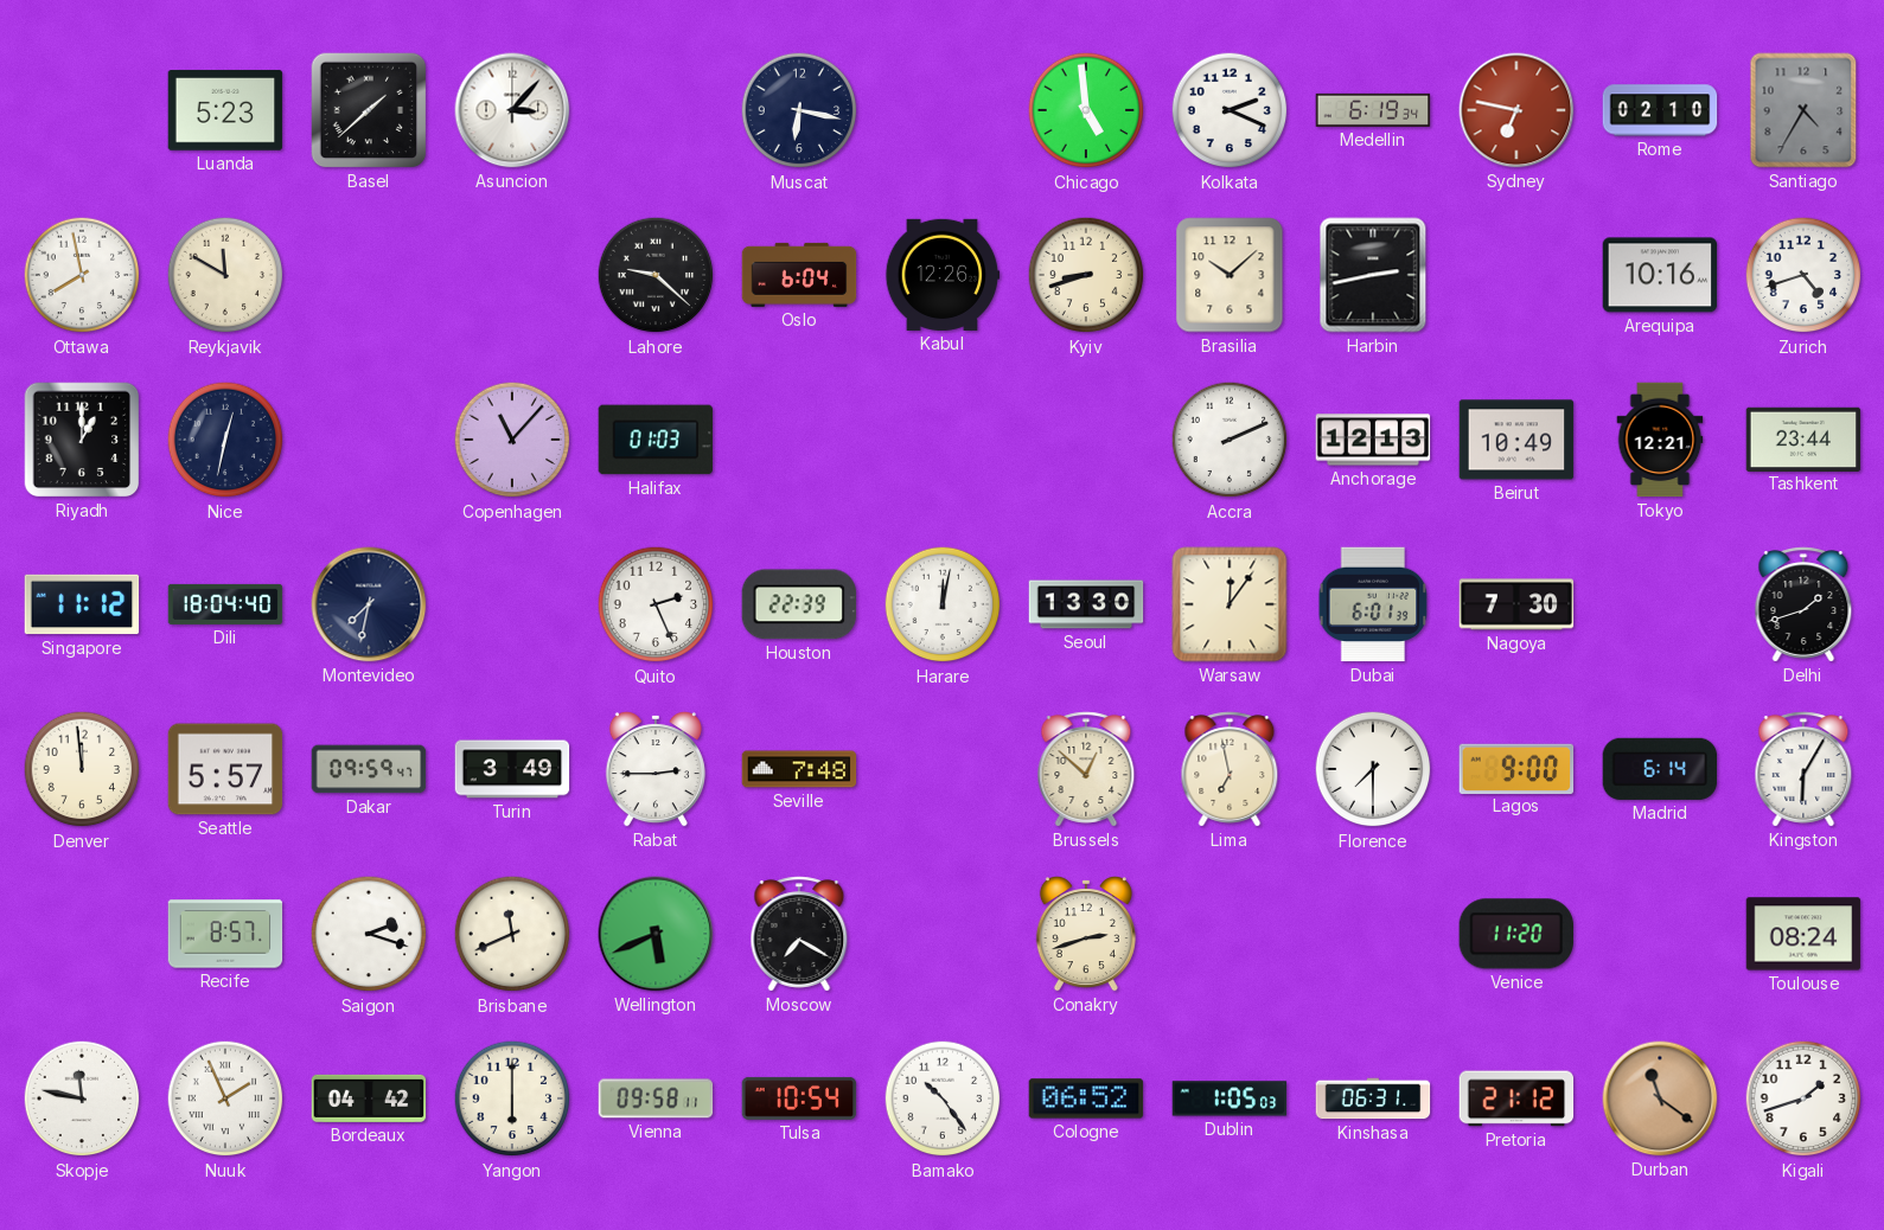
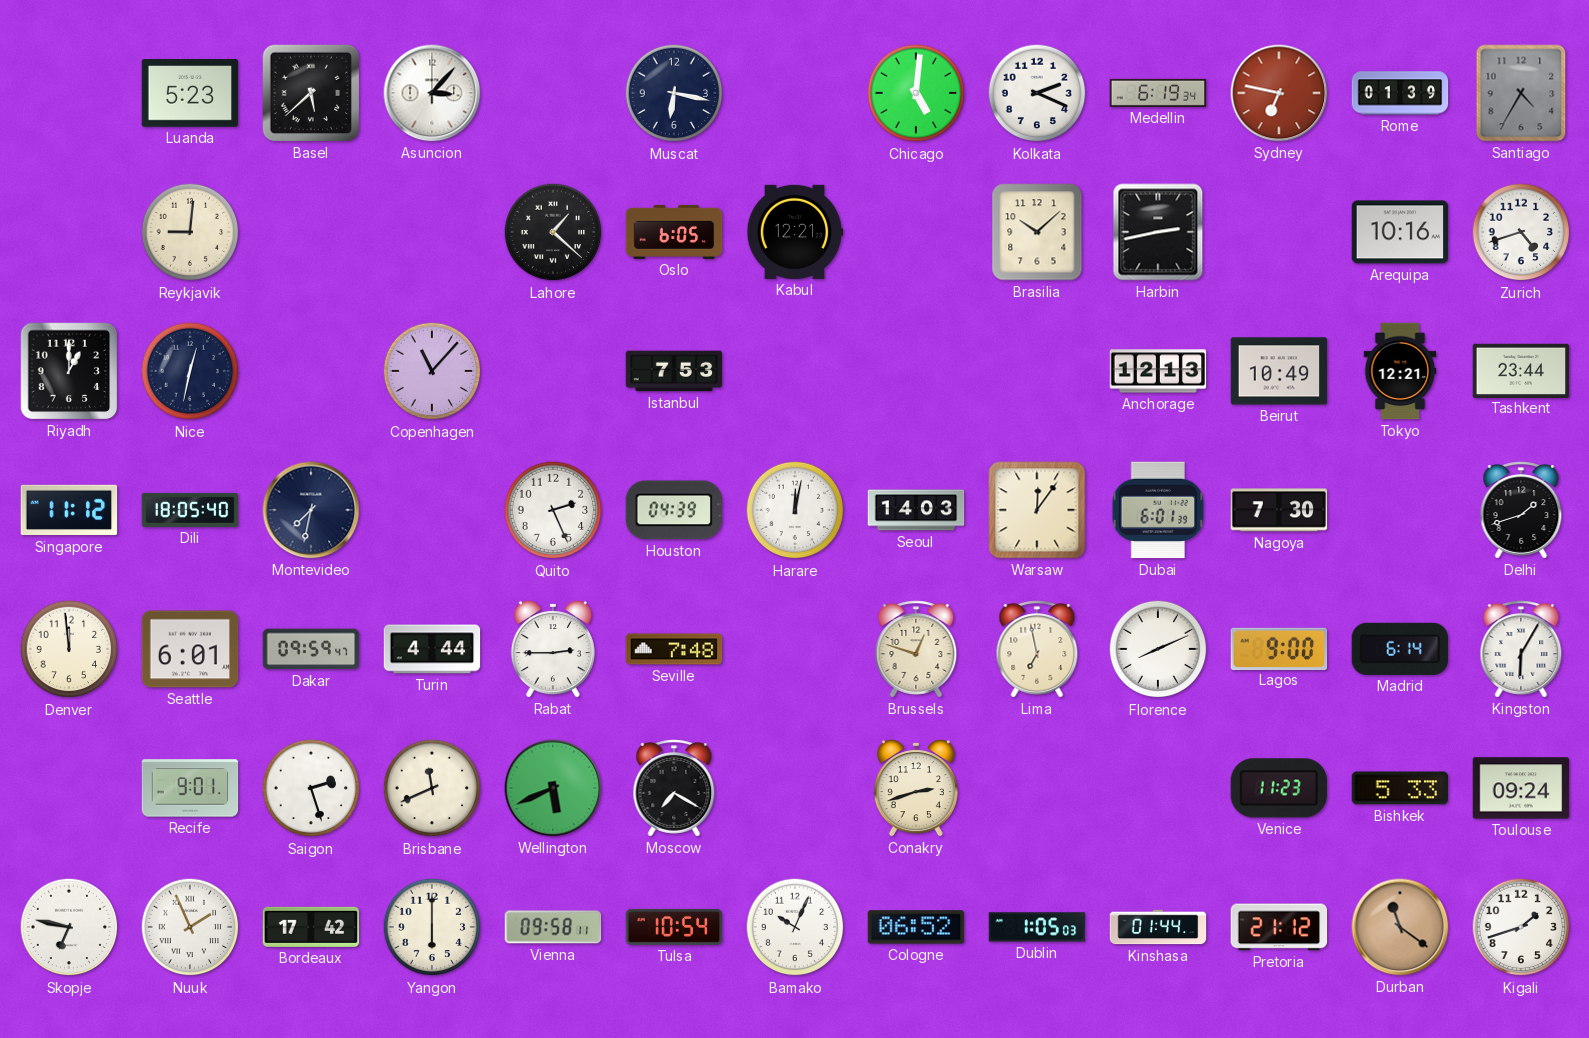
Basel: 1:38 -> 5:38
Chicago: 4:59 -> 5:01
Rome: 02:10 -> 01:39
Ottawa: 7:58 -> none
Reykjavik: 11:50 -> 9:01
Lahore: 9:22 -> 1:22
Oslo: 6:04 -> 6:05
Kabul: 12:26 -> 12:21
Kyiv: 8:42 -> none
Halifax: 01:03 -> none
Istanbul: none -> 7:53
Accra: 2:11 -> none
Dili: 18:04 -> 18:05
Houston: 22:39 -> 04:39
Seoul: 13:30 -> 14:03
Seattle: 5:57 -> 6:01
Turin: 3:49 -> 4:44
Brussels: 12:52 -> 12:48
Florence: 7:30 -> 8:11
Recife: 8:57 -> 9:01
Saigon: 2:18 -> 2:27
Venice: 11:20 -> 11:23
Bishkek: none -> 5:33
Toulouse: 08:24 -> 09:24
Skopje: 11:47 -> 6:47
Bordeaux: 04:42 -> 17:42
Bamako: 10:24 -> 10:04
Kinshasa: 06:31 -> 01:44
